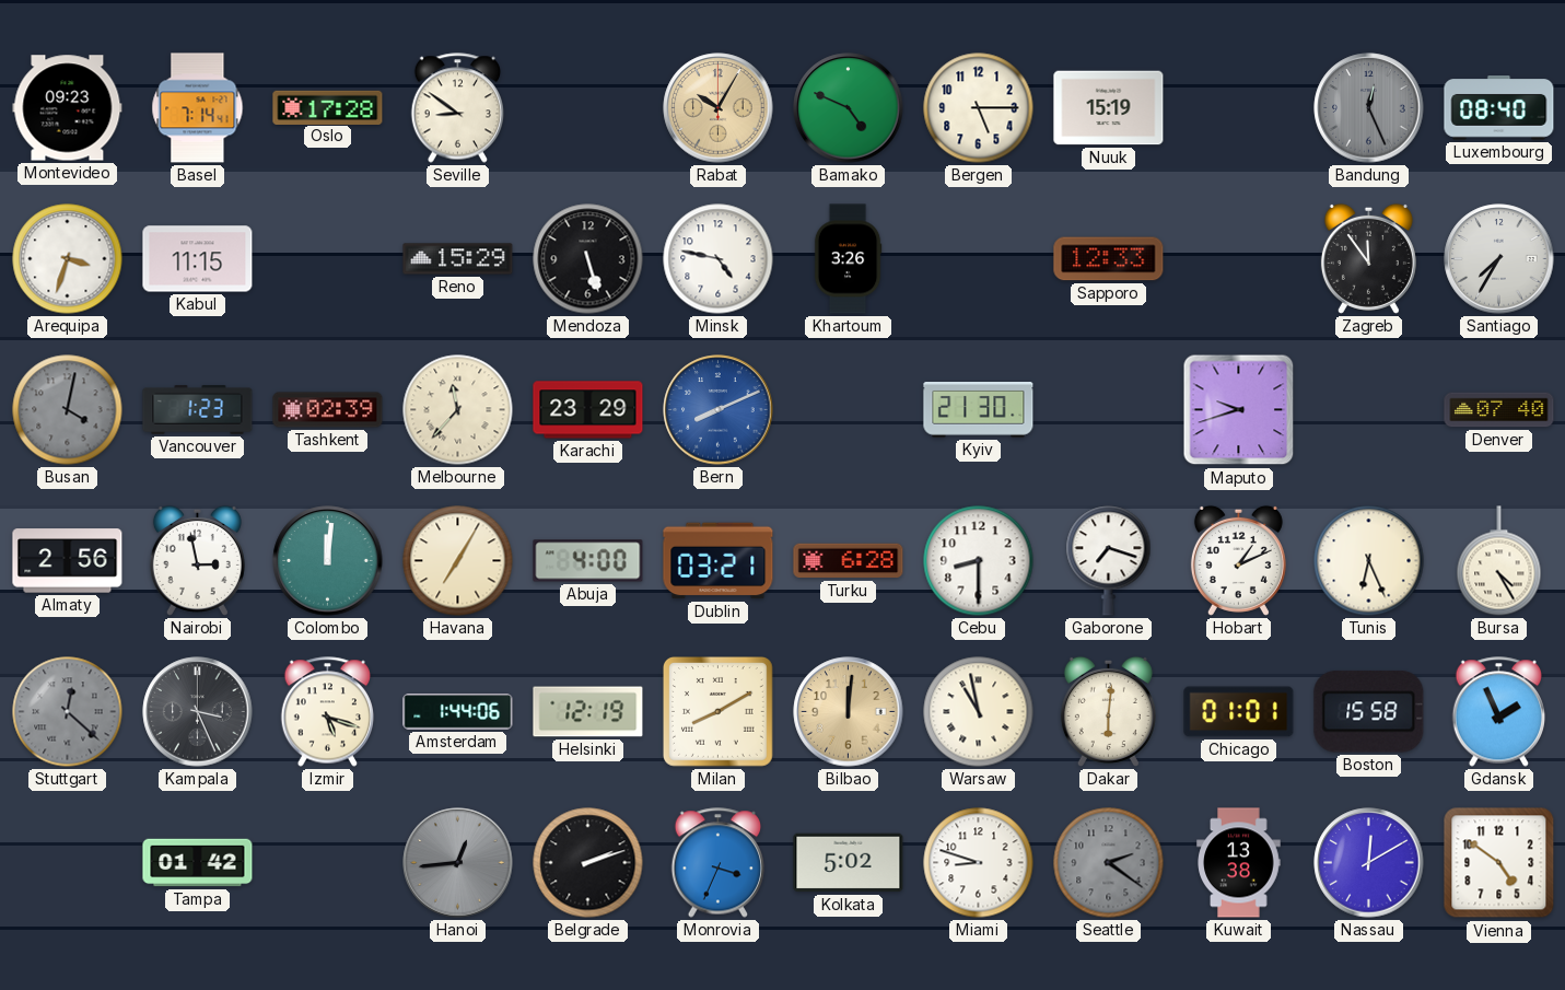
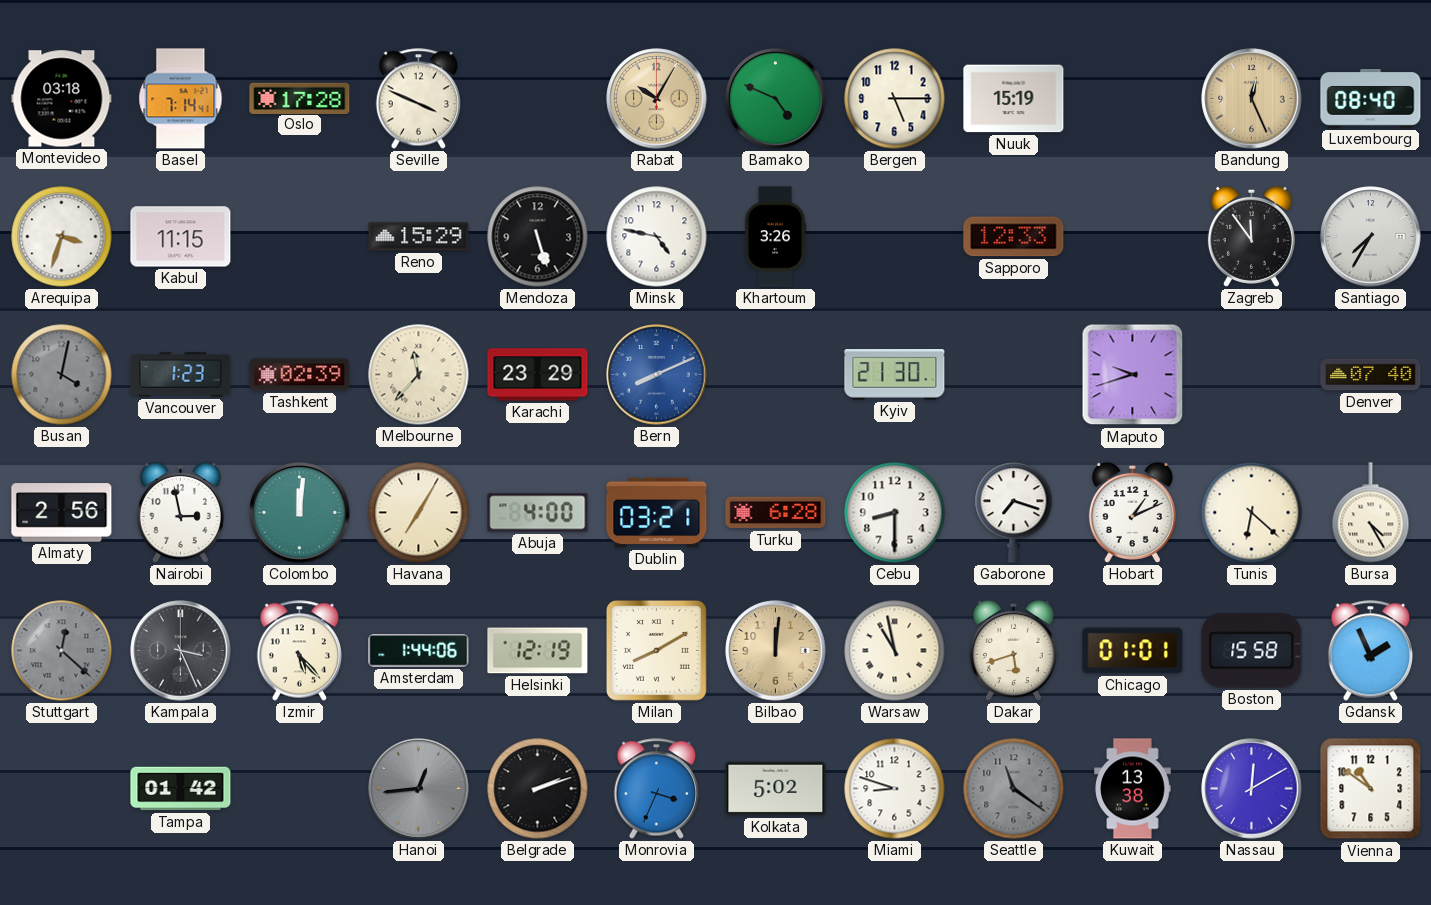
Montevideo: 09:23 -> 03:18
Seville: 8:51 -> 3:49
Bandung dial: grey -> champagne
Tunis: 6:26 -> 6:22
Izmir: 5:18 -> 5:23
Dakar: 6:01 -> 5:42
Seattle: 2:21 -> 11:21
Vienna: 4:51 -> 10:51
